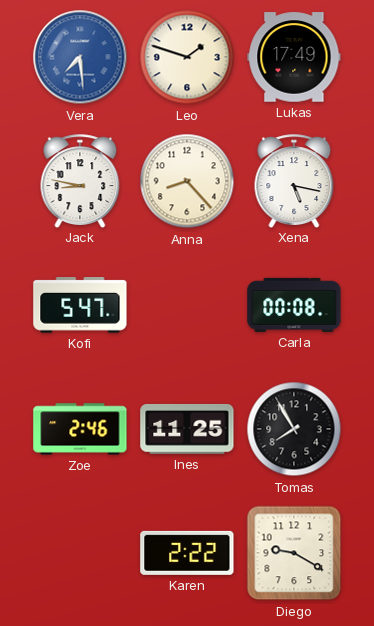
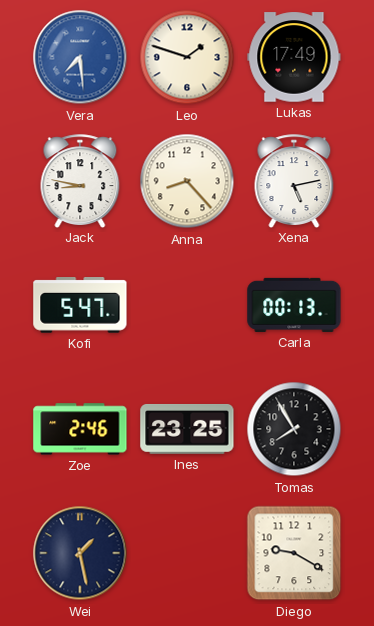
Xena: 5:17 -> 5:13
Carla: 00:08 -> 00:13
Ines: 11:25 -> 23:25
Wei: none -> 1:28
Karen: 2:22 -> none
